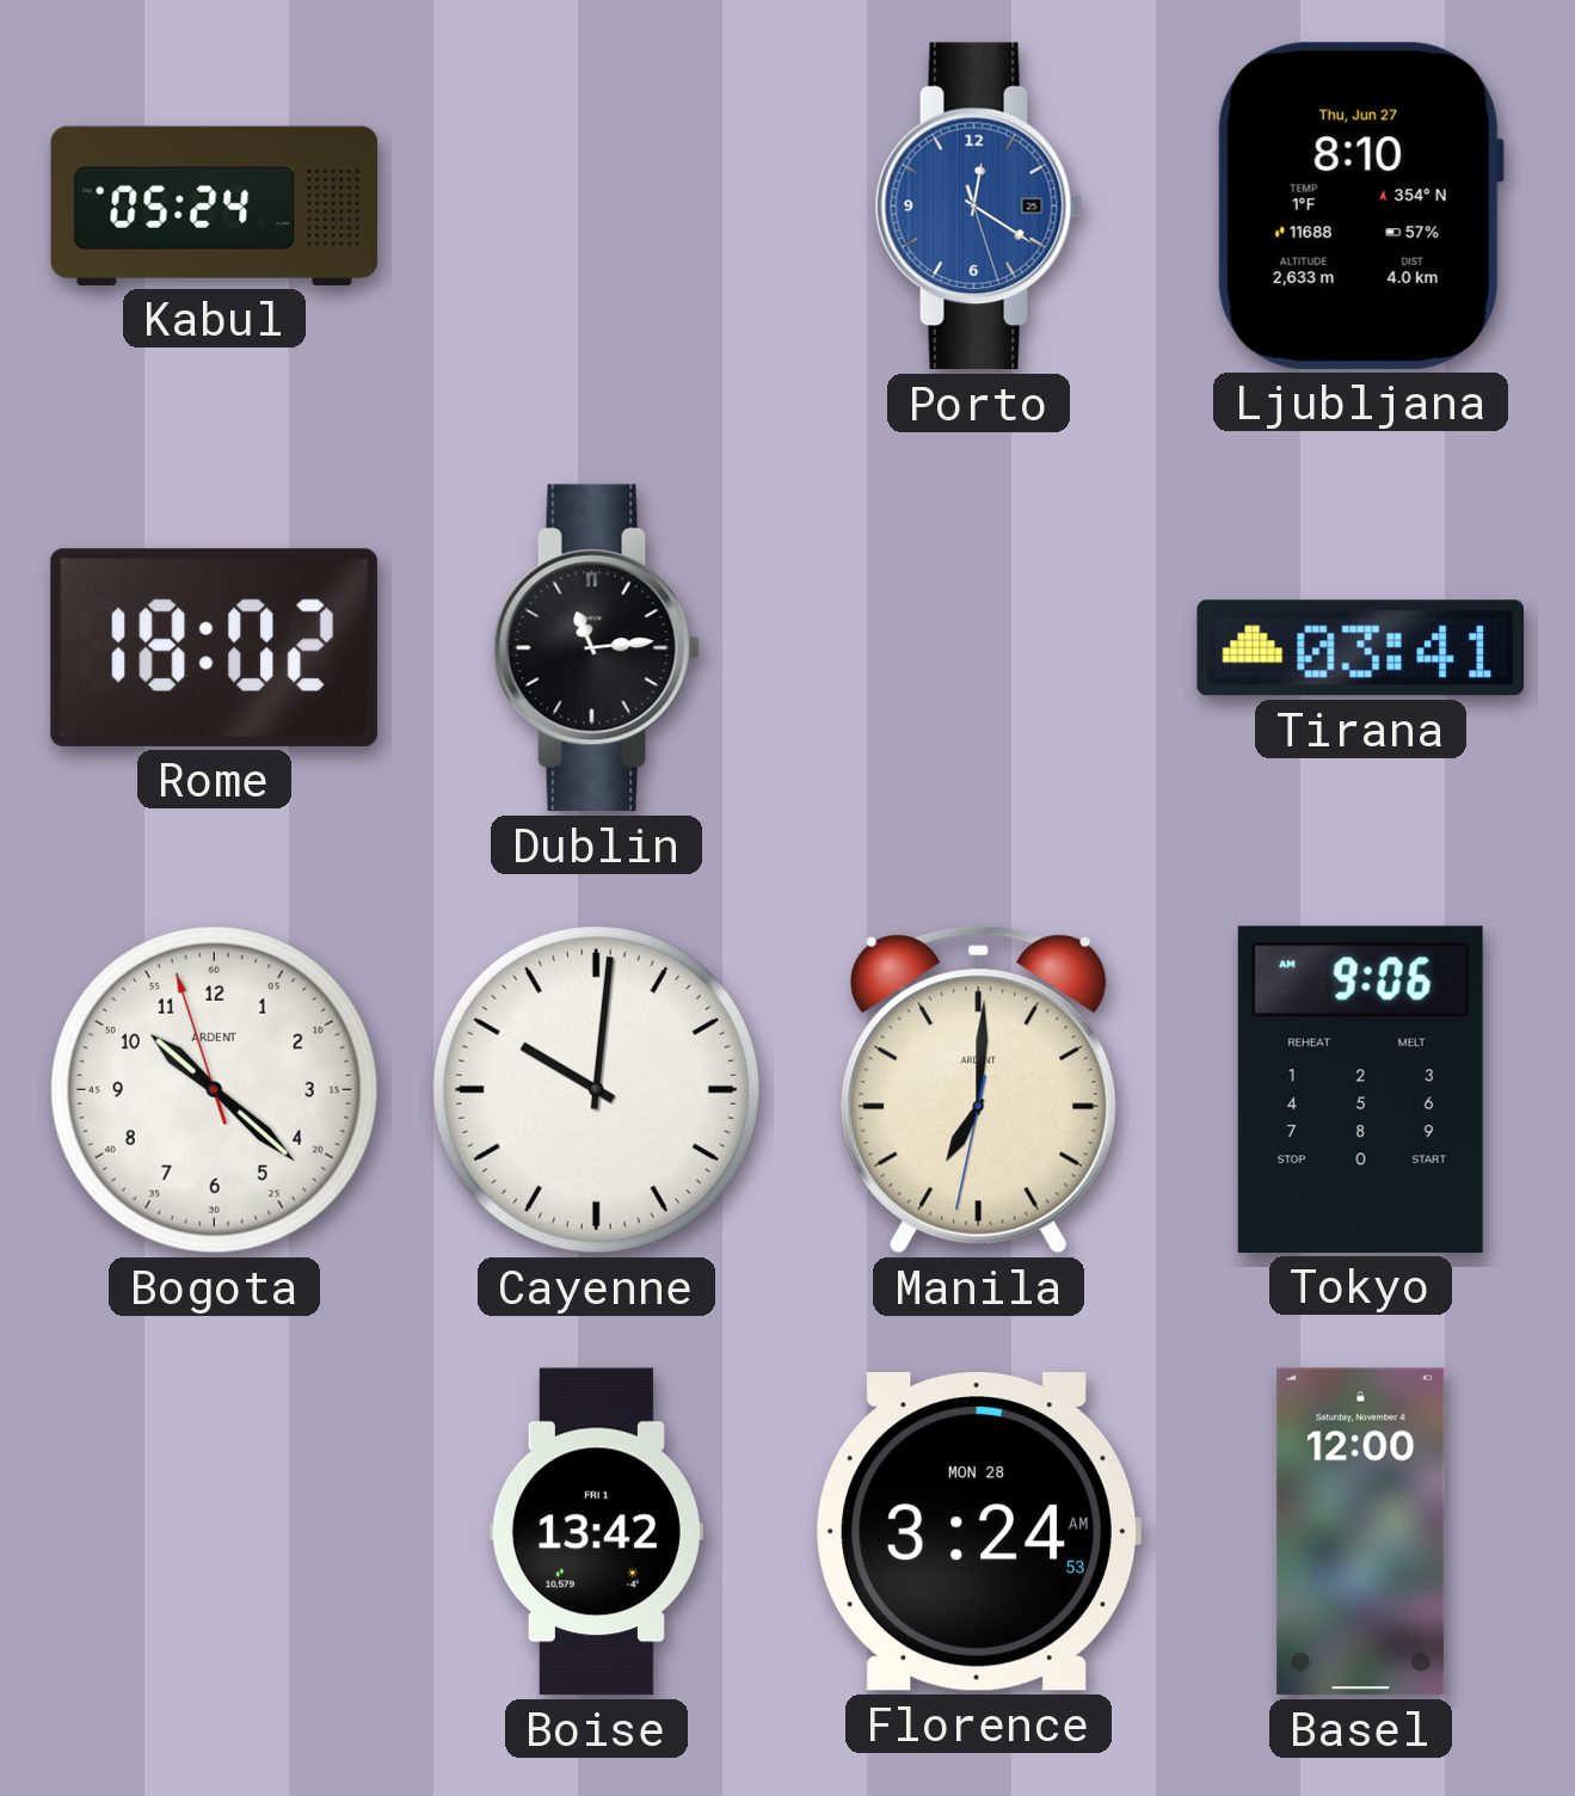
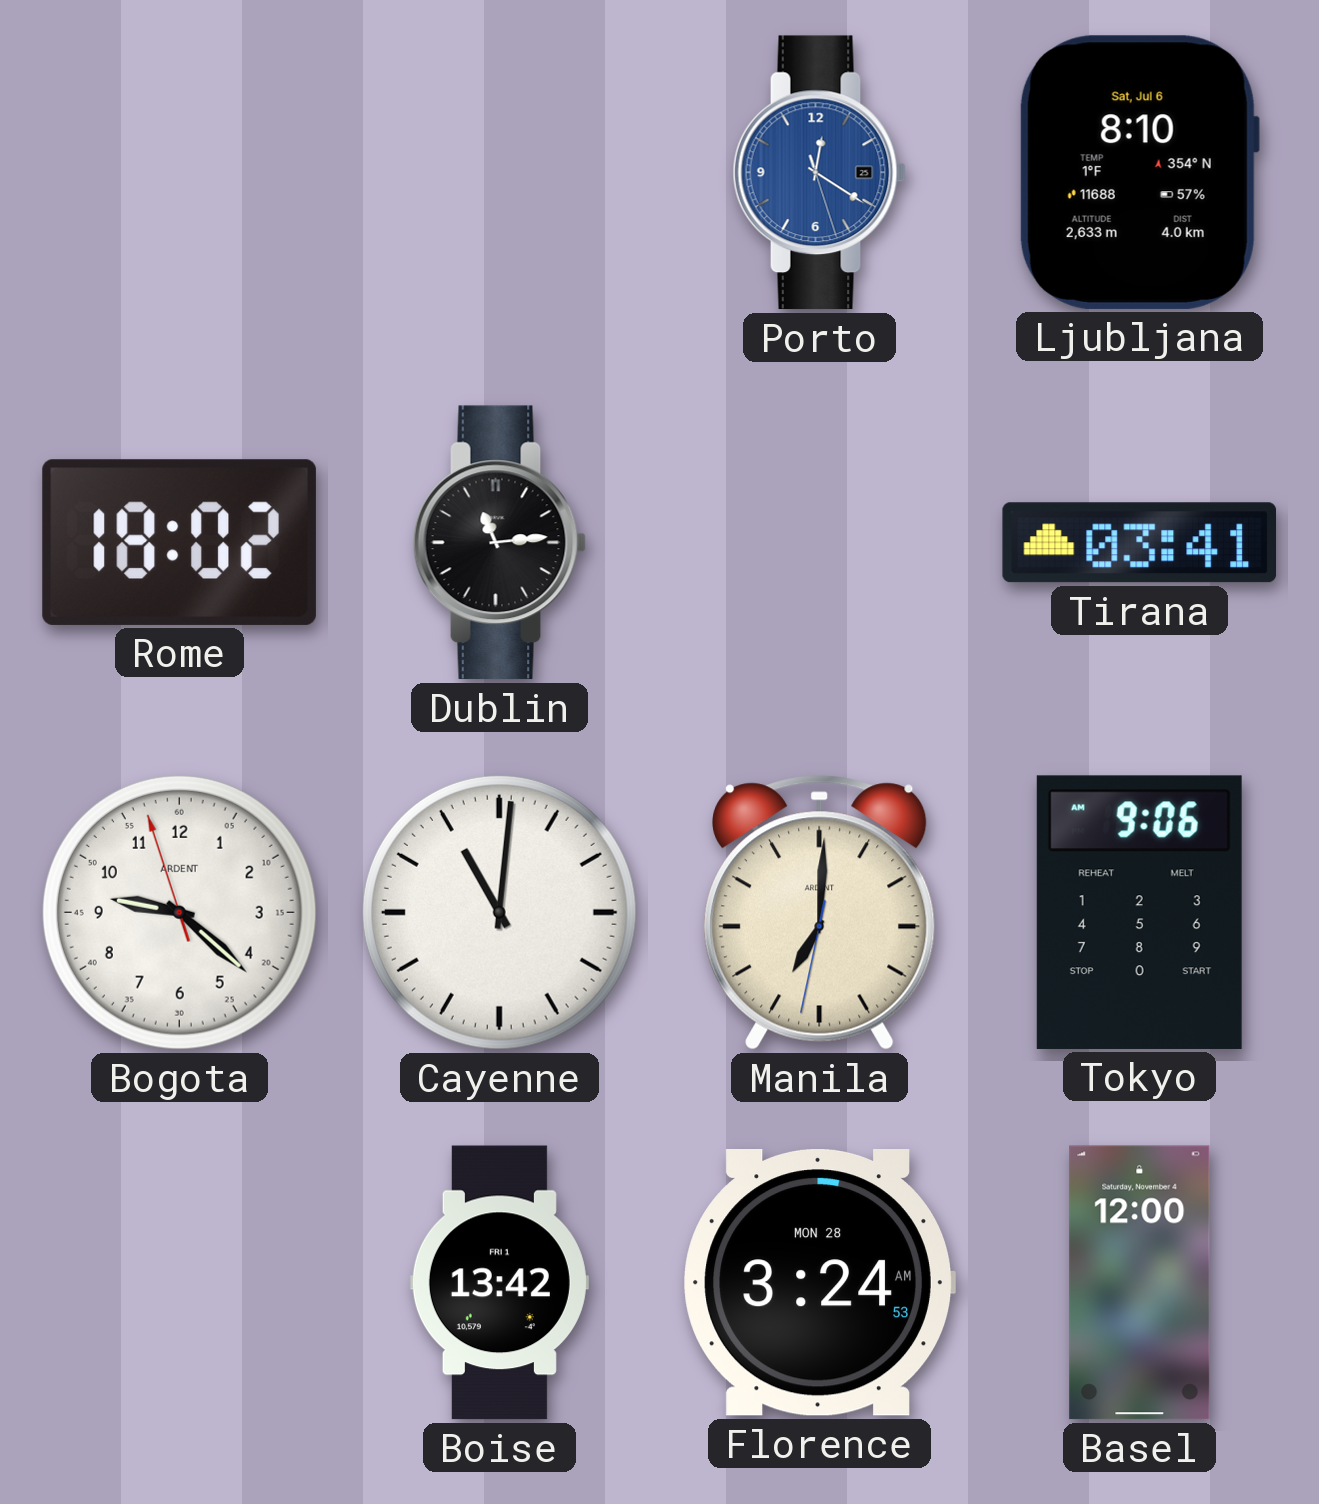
Kabul: 05:24 -> none
Ljubljana date: Thu, Jun 27 -> Sat, Jul 6
Bogota: 10:21 -> 9:21
Cayenne: 10:01 -> 11:01
